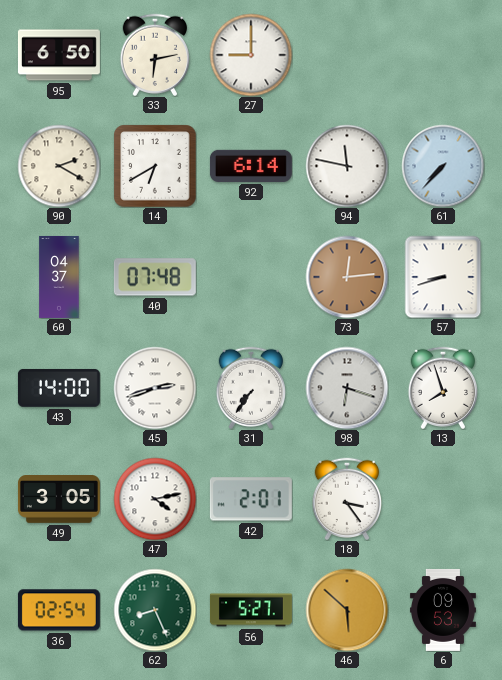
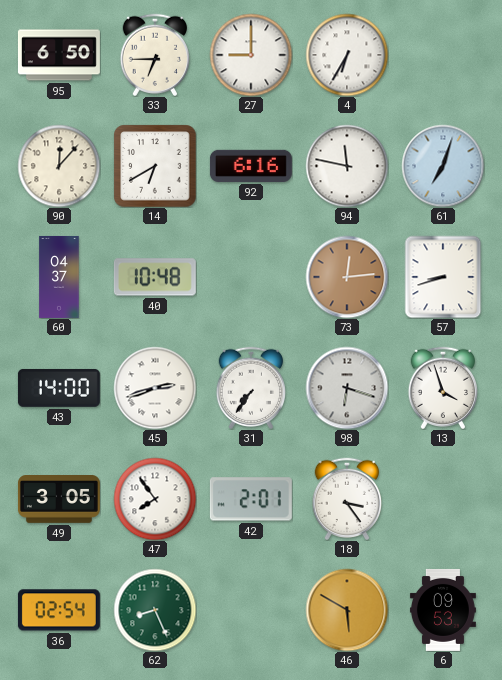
33: 6:13 -> 6:45
4: none -> 6:35
90: 2:20 -> 12:07
92: 6:14 -> 6:16
61: 7:37 -> 7:03
40: 07:48 -> 10:48
13: 7:57 -> 3:57
47: 4:13 -> 7:54
56: 5:27 -> none
46: 5:52 -> 5:50
